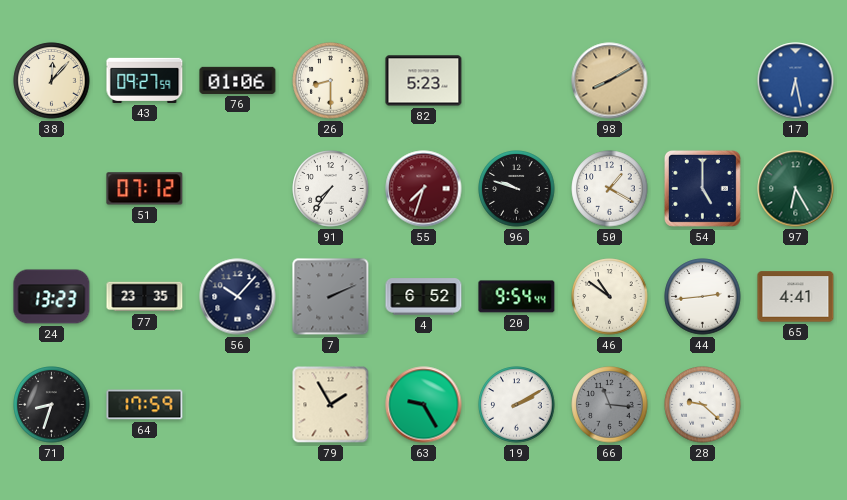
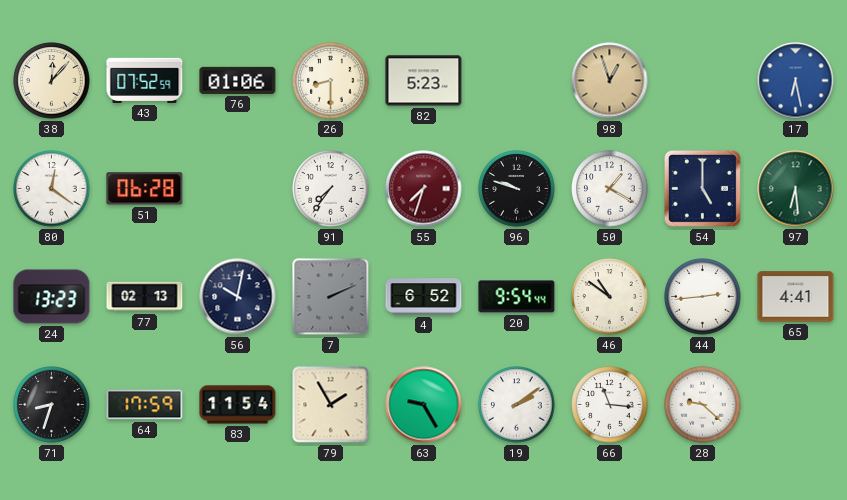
43: 09:27 -> 07:52
98: 8:10 -> 12:57
80: none -> 12:21
51: 07:12 -> 06:28
97: 6:25 -> 6:29
77: 23:35 -> 02:13
56: 10:07 -> 10:02
83: none -> 11:54
19: 2:10 -> 2:09
66 dial: grey -> white
